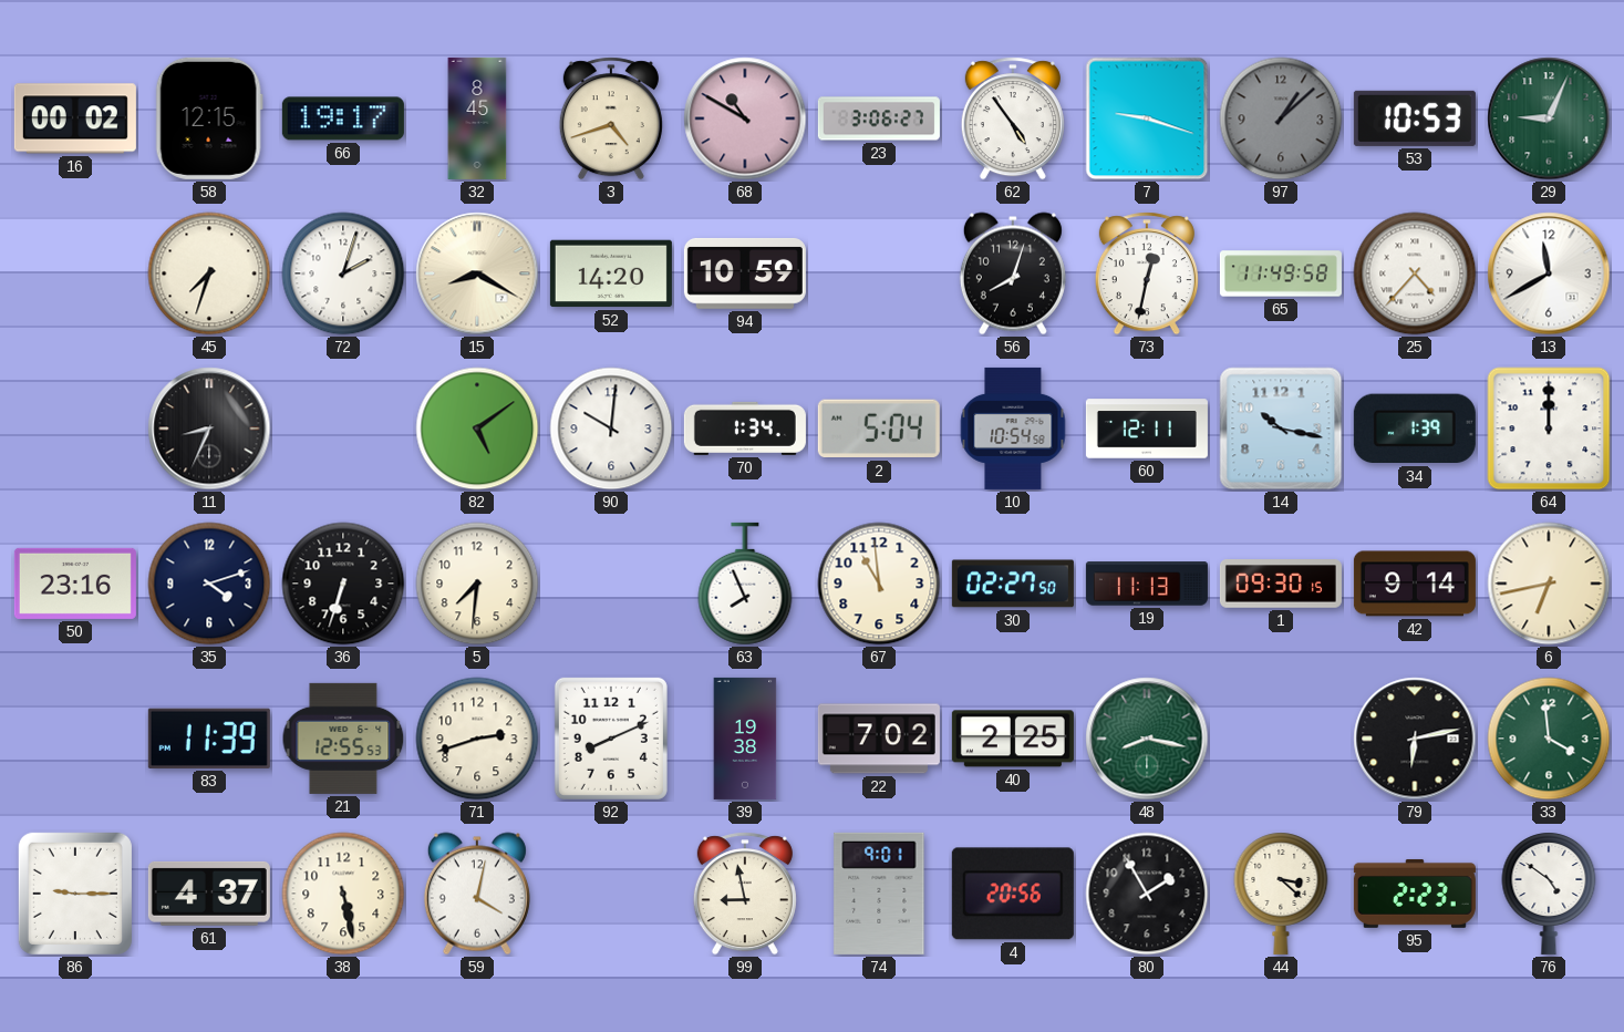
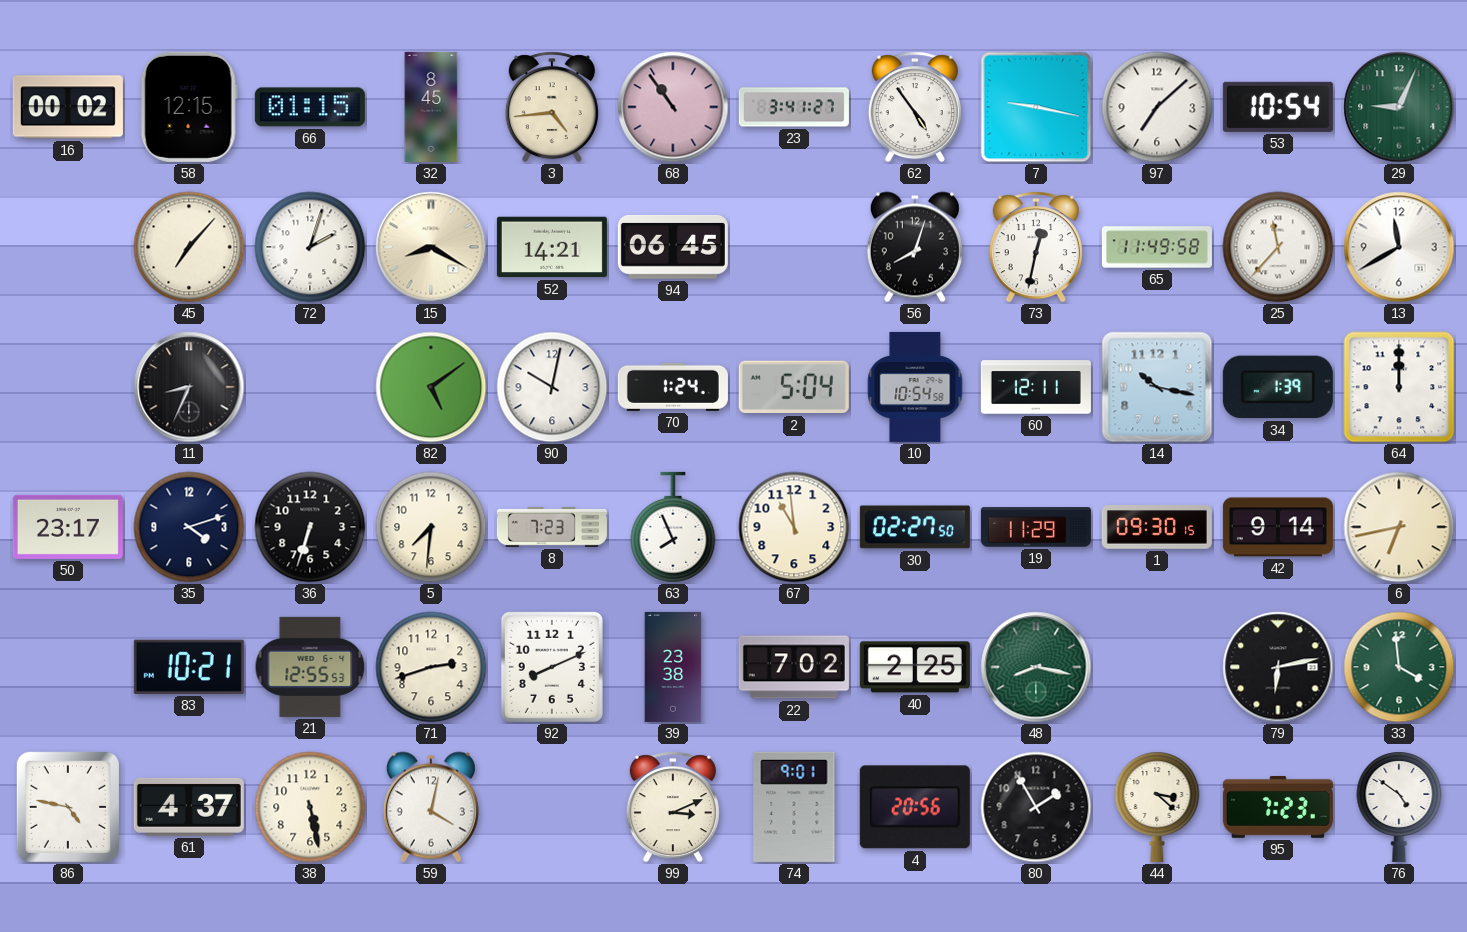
66: 19:17 -> 01:15
3: 4:42 -> 4:44
68: 10:50 -> 10:54
23: 3:06 -> 3:41
7: 9:18 -> 9:17
97: 1:08 -> 7:08
97 dial: grey -> white
53: 10:53 -> 10:54
45: 7:33 -> 7:07
52: 14:20 -> 14:21
94: 10:59 -> 06:45
25: 4:37 -> 11:37
90: 10:01 -> 10:02
70: 1:34 -> 1:24
50: 23:16 -> 23:17
8: none -> 7:23
19: 11:13 -> 11:29
83: 11:39 -> 10:21
39: 19:38 -> 23:38
86: 9:15 -> 4:47
99: 8:58 -> 3:11
95: 2:23 -> 7:23
